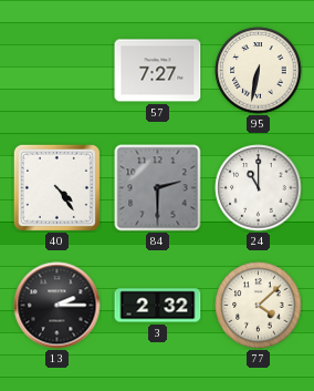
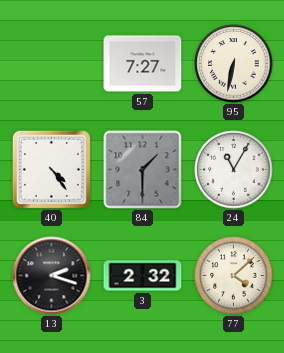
84: 2:30 -> 1:30
24: 11:00 -> 11:05
13: 2:15 -> 2:18
